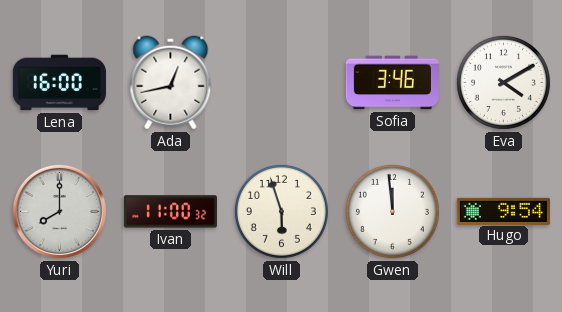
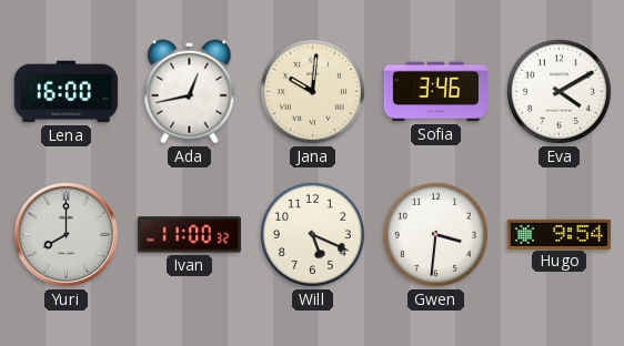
Jana: none -> 10:01
Will: 5:57 -> 5:19
Gwen: 11:59 -> 3:31
